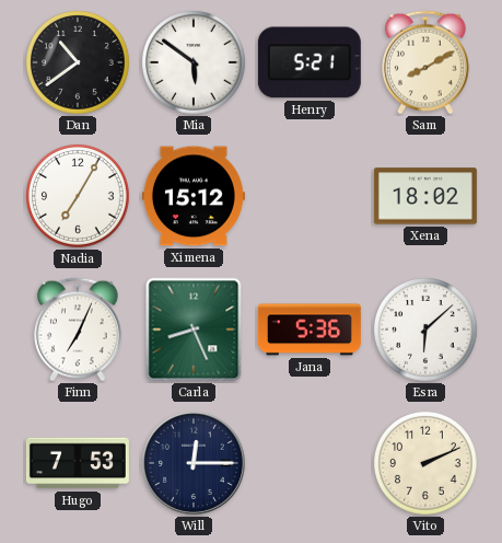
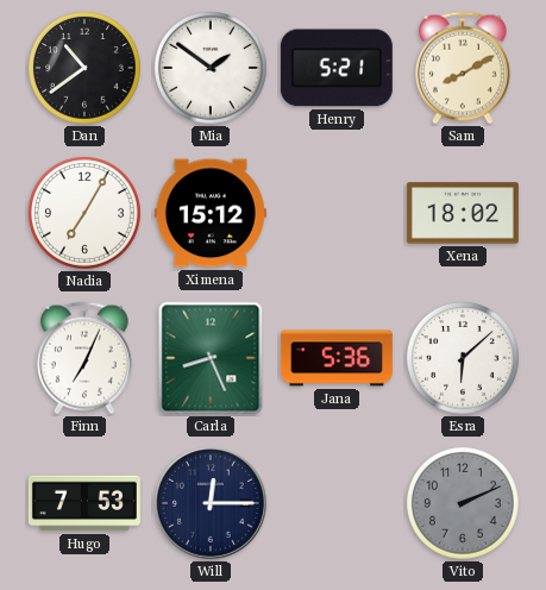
Mia: 5:51 -> 1:51
Vito dial: cream -> grey
